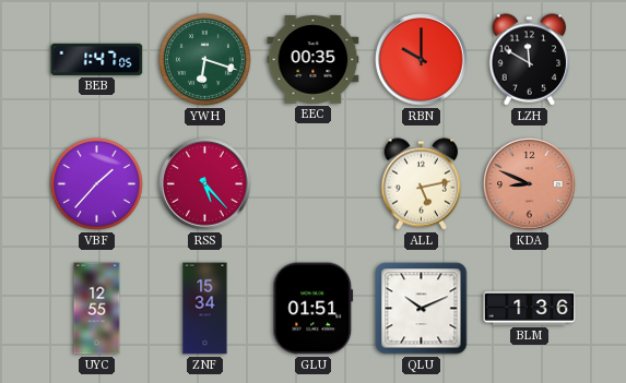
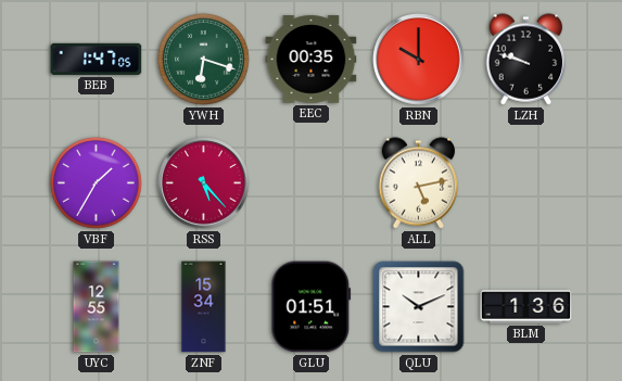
LZH: 11:50 -> 9:48
VBF: 1:37 -> 1:35
KDA: 8:49 -> none
